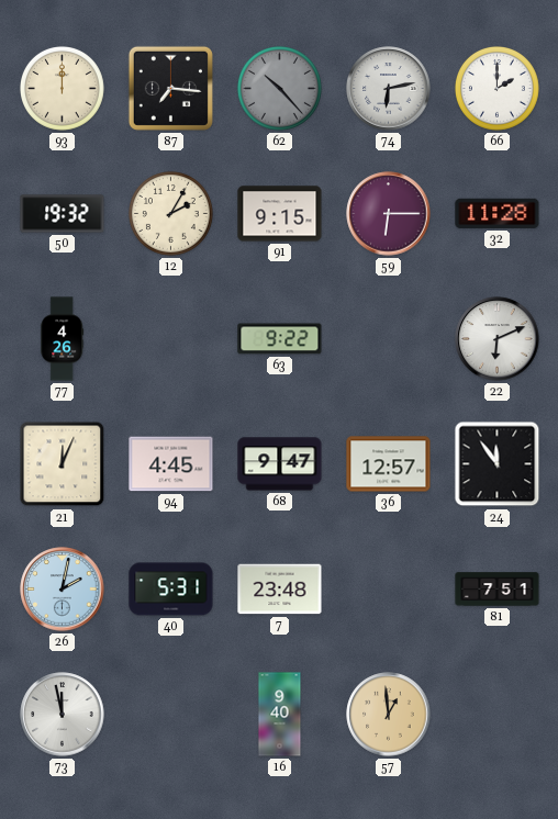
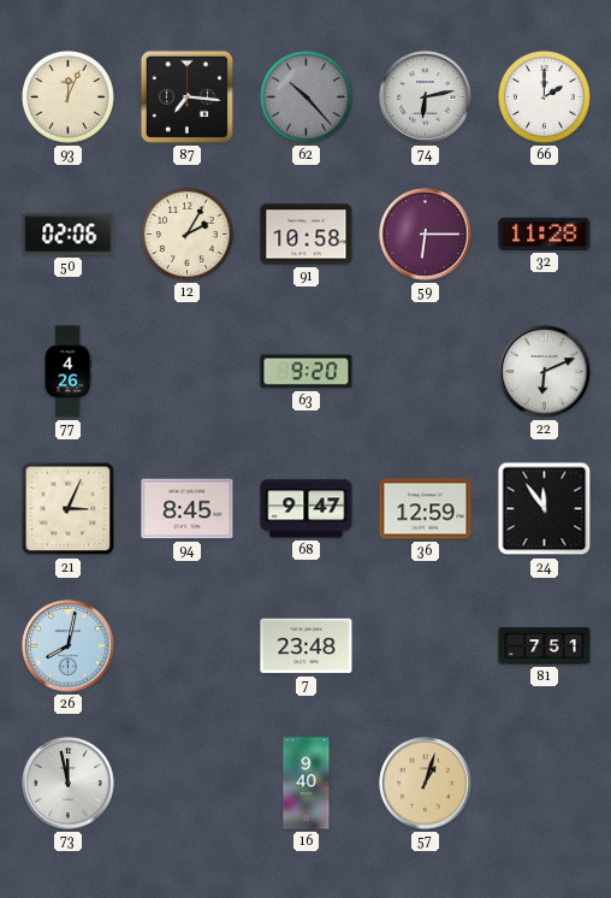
93: 12:00 -> 12:04
50: 19:32 -> 02:06
91: 9:15 -> 10:58
63: 9:22 -> 9:20
21: 12:04 -> 3:04
94: 4:45 -> 8:45
36: 12:57 -> 12:59
26: 2:02 -> 8:02
40: 5:31 -> none
57: 12:59 -> 1:03
